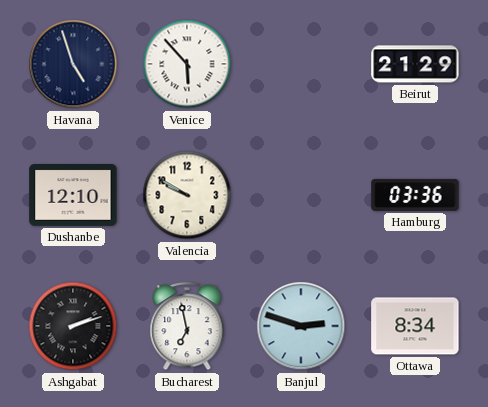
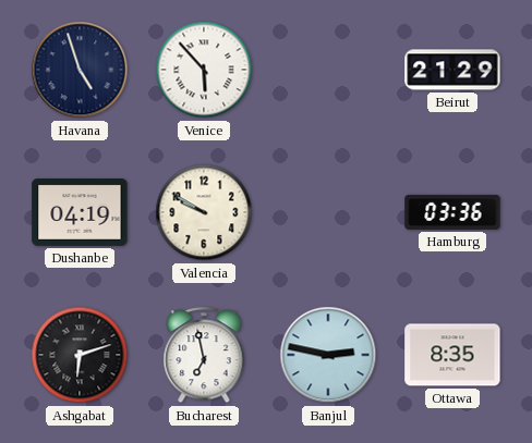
Dushanbe: 12:10 -> 04:19
Ashgabat: 2:12 -> 6:12
Banjul: 2:48 -> 2:47
Ottawa: 8:34 -> 8:35
